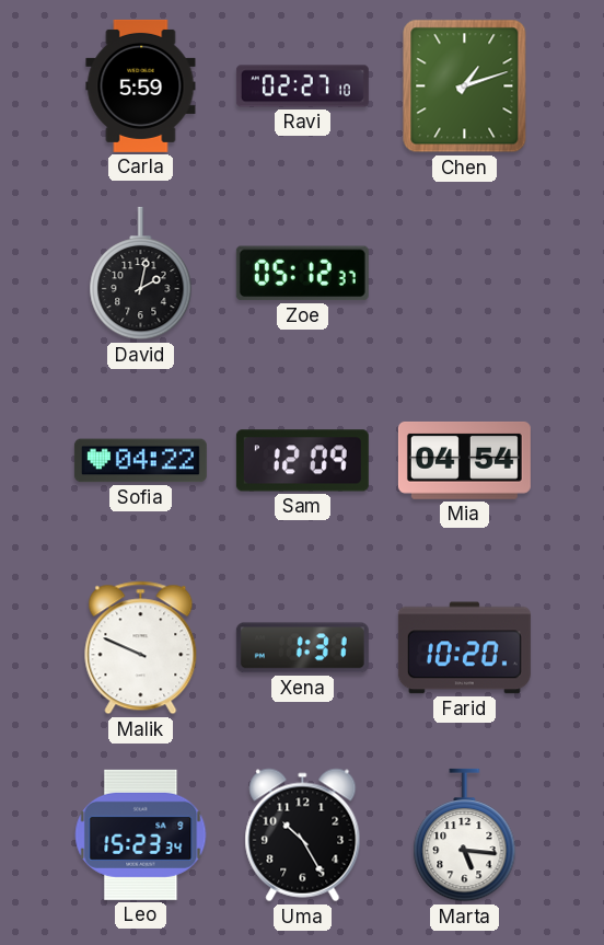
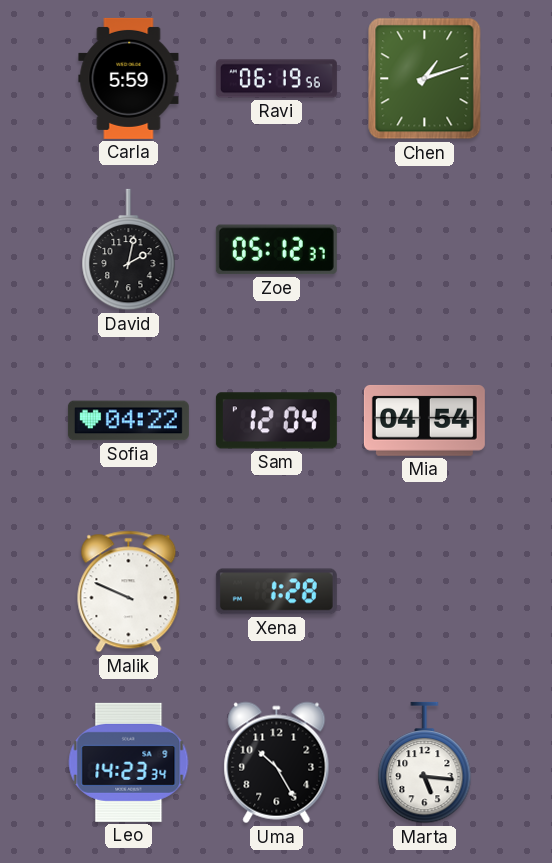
Ravi: 02:27 -> 06:19
Sam: 12:09 -> 12:04
Xena: 1:31 -> 1:28
Farid: 10:20 -> none
Leo: 15:23 -> 14:23
